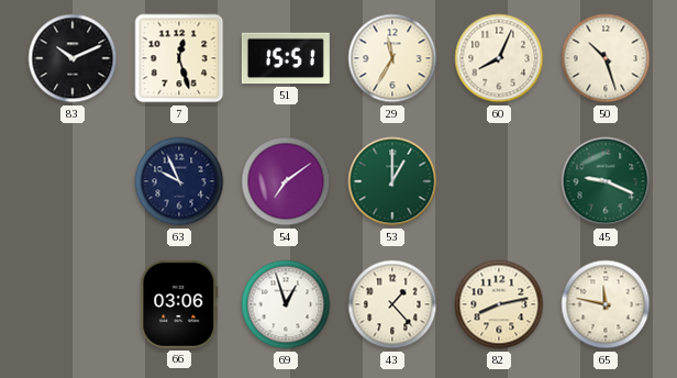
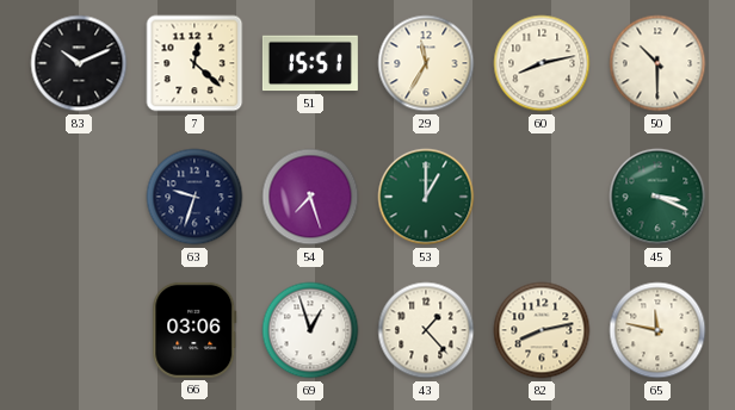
7: 12:27 -> 12:22
60: 8:04 -> 8:13
50: 10:27 -> 10:30
63: 9:56 -> 9:33
54: 7:09 -> 7:27
45: 9:19 -> 3:19
